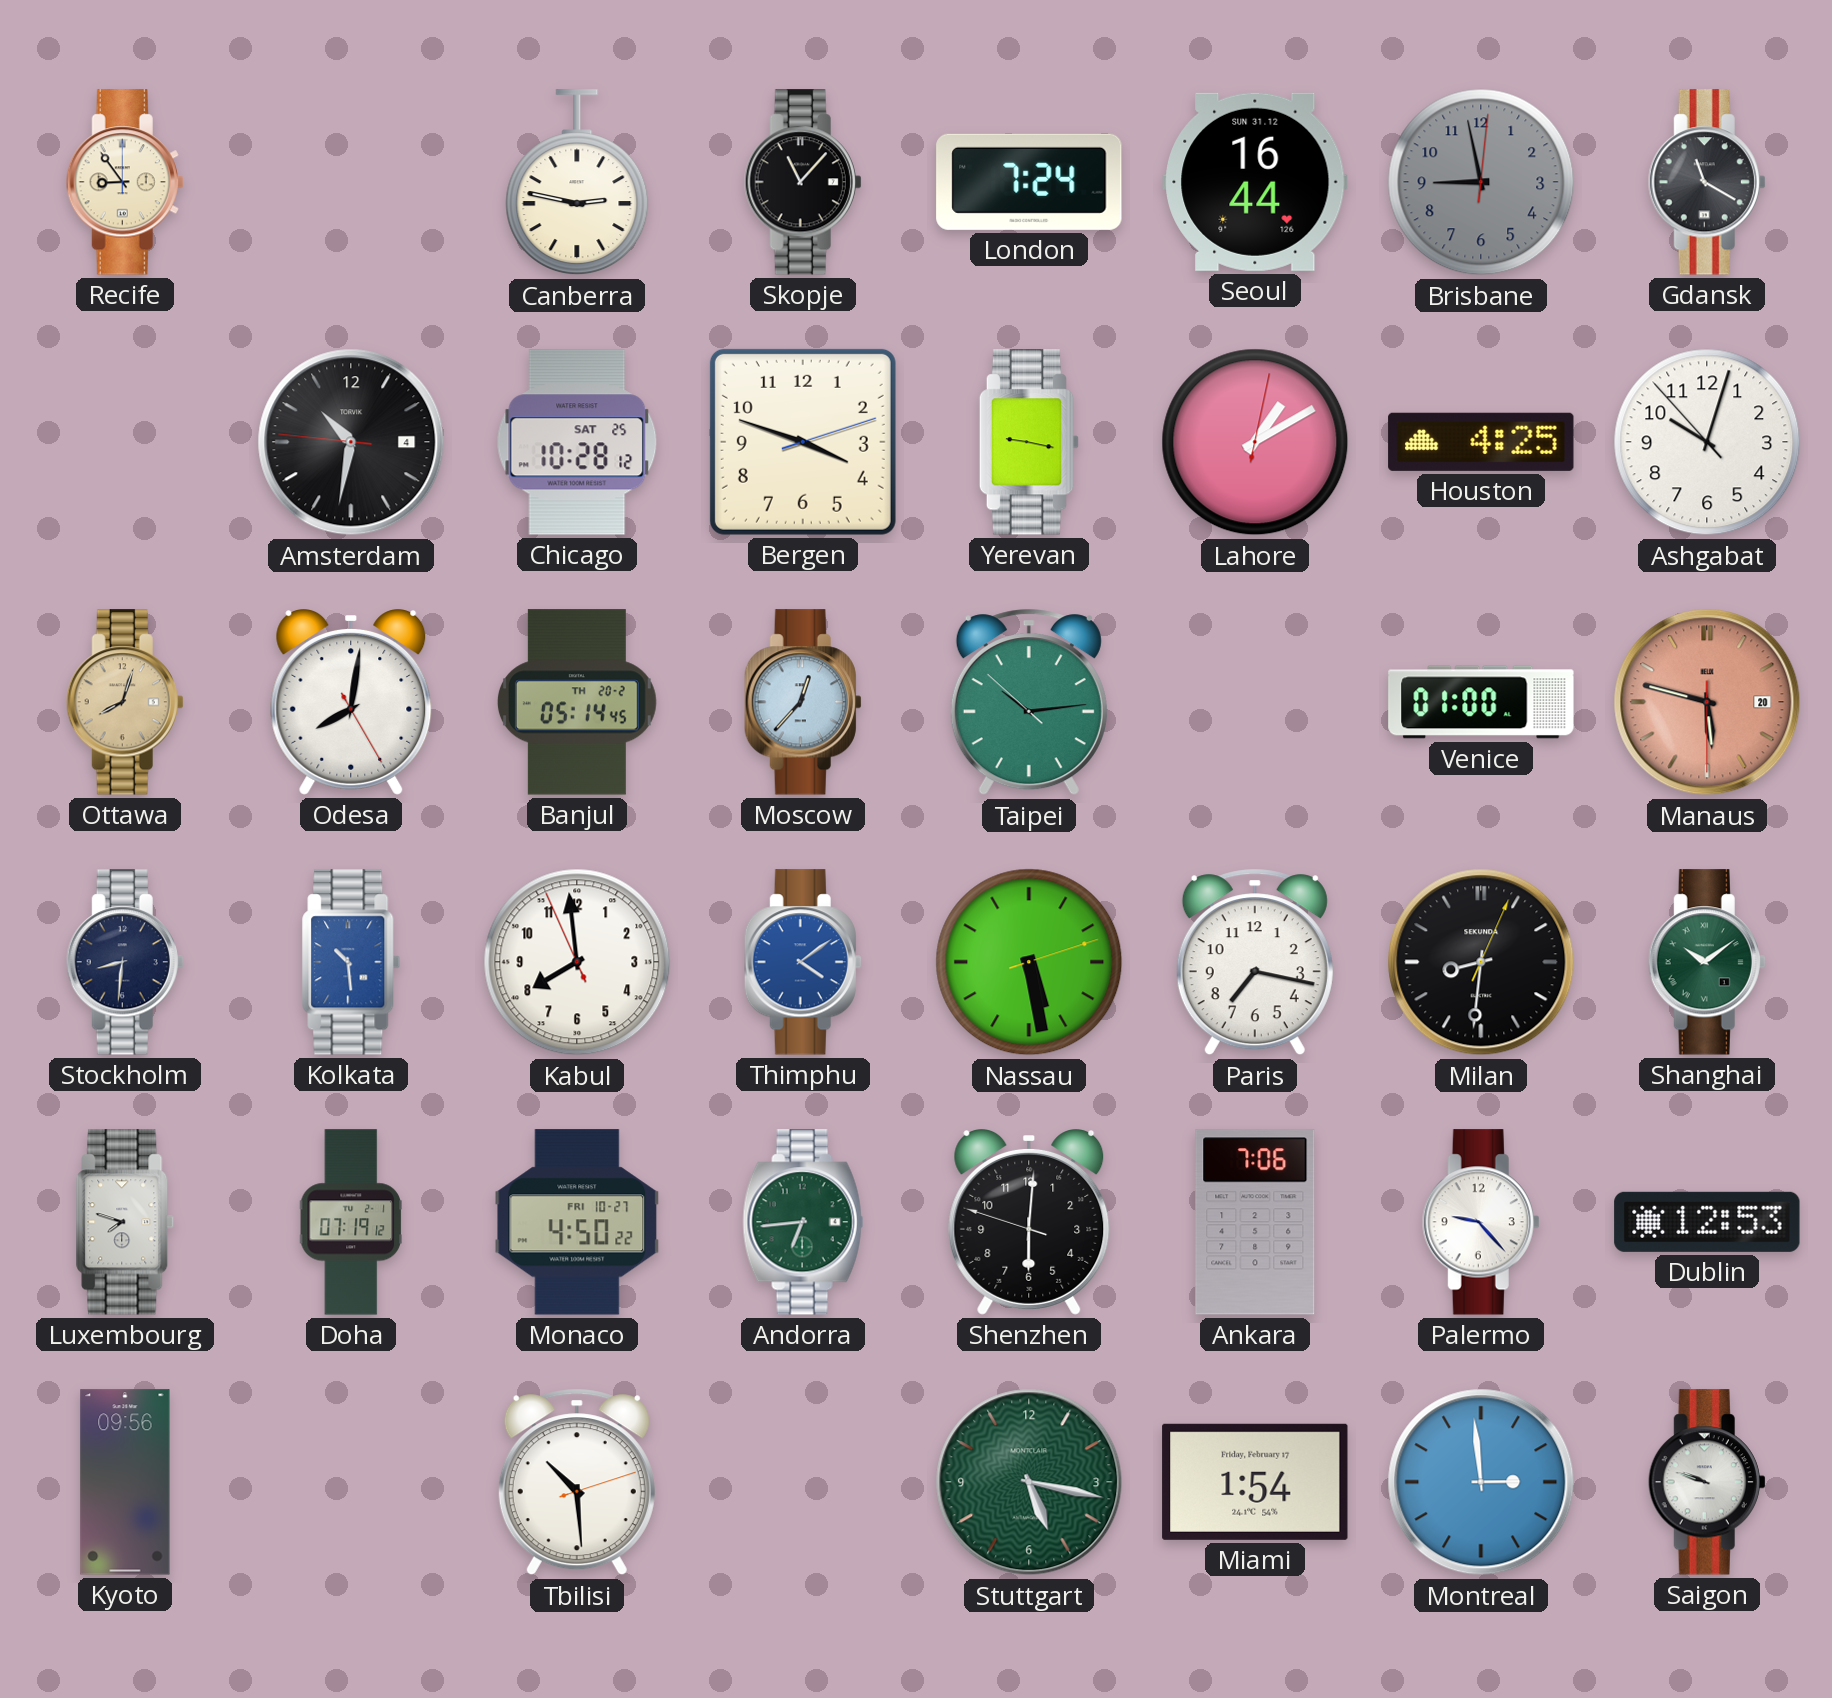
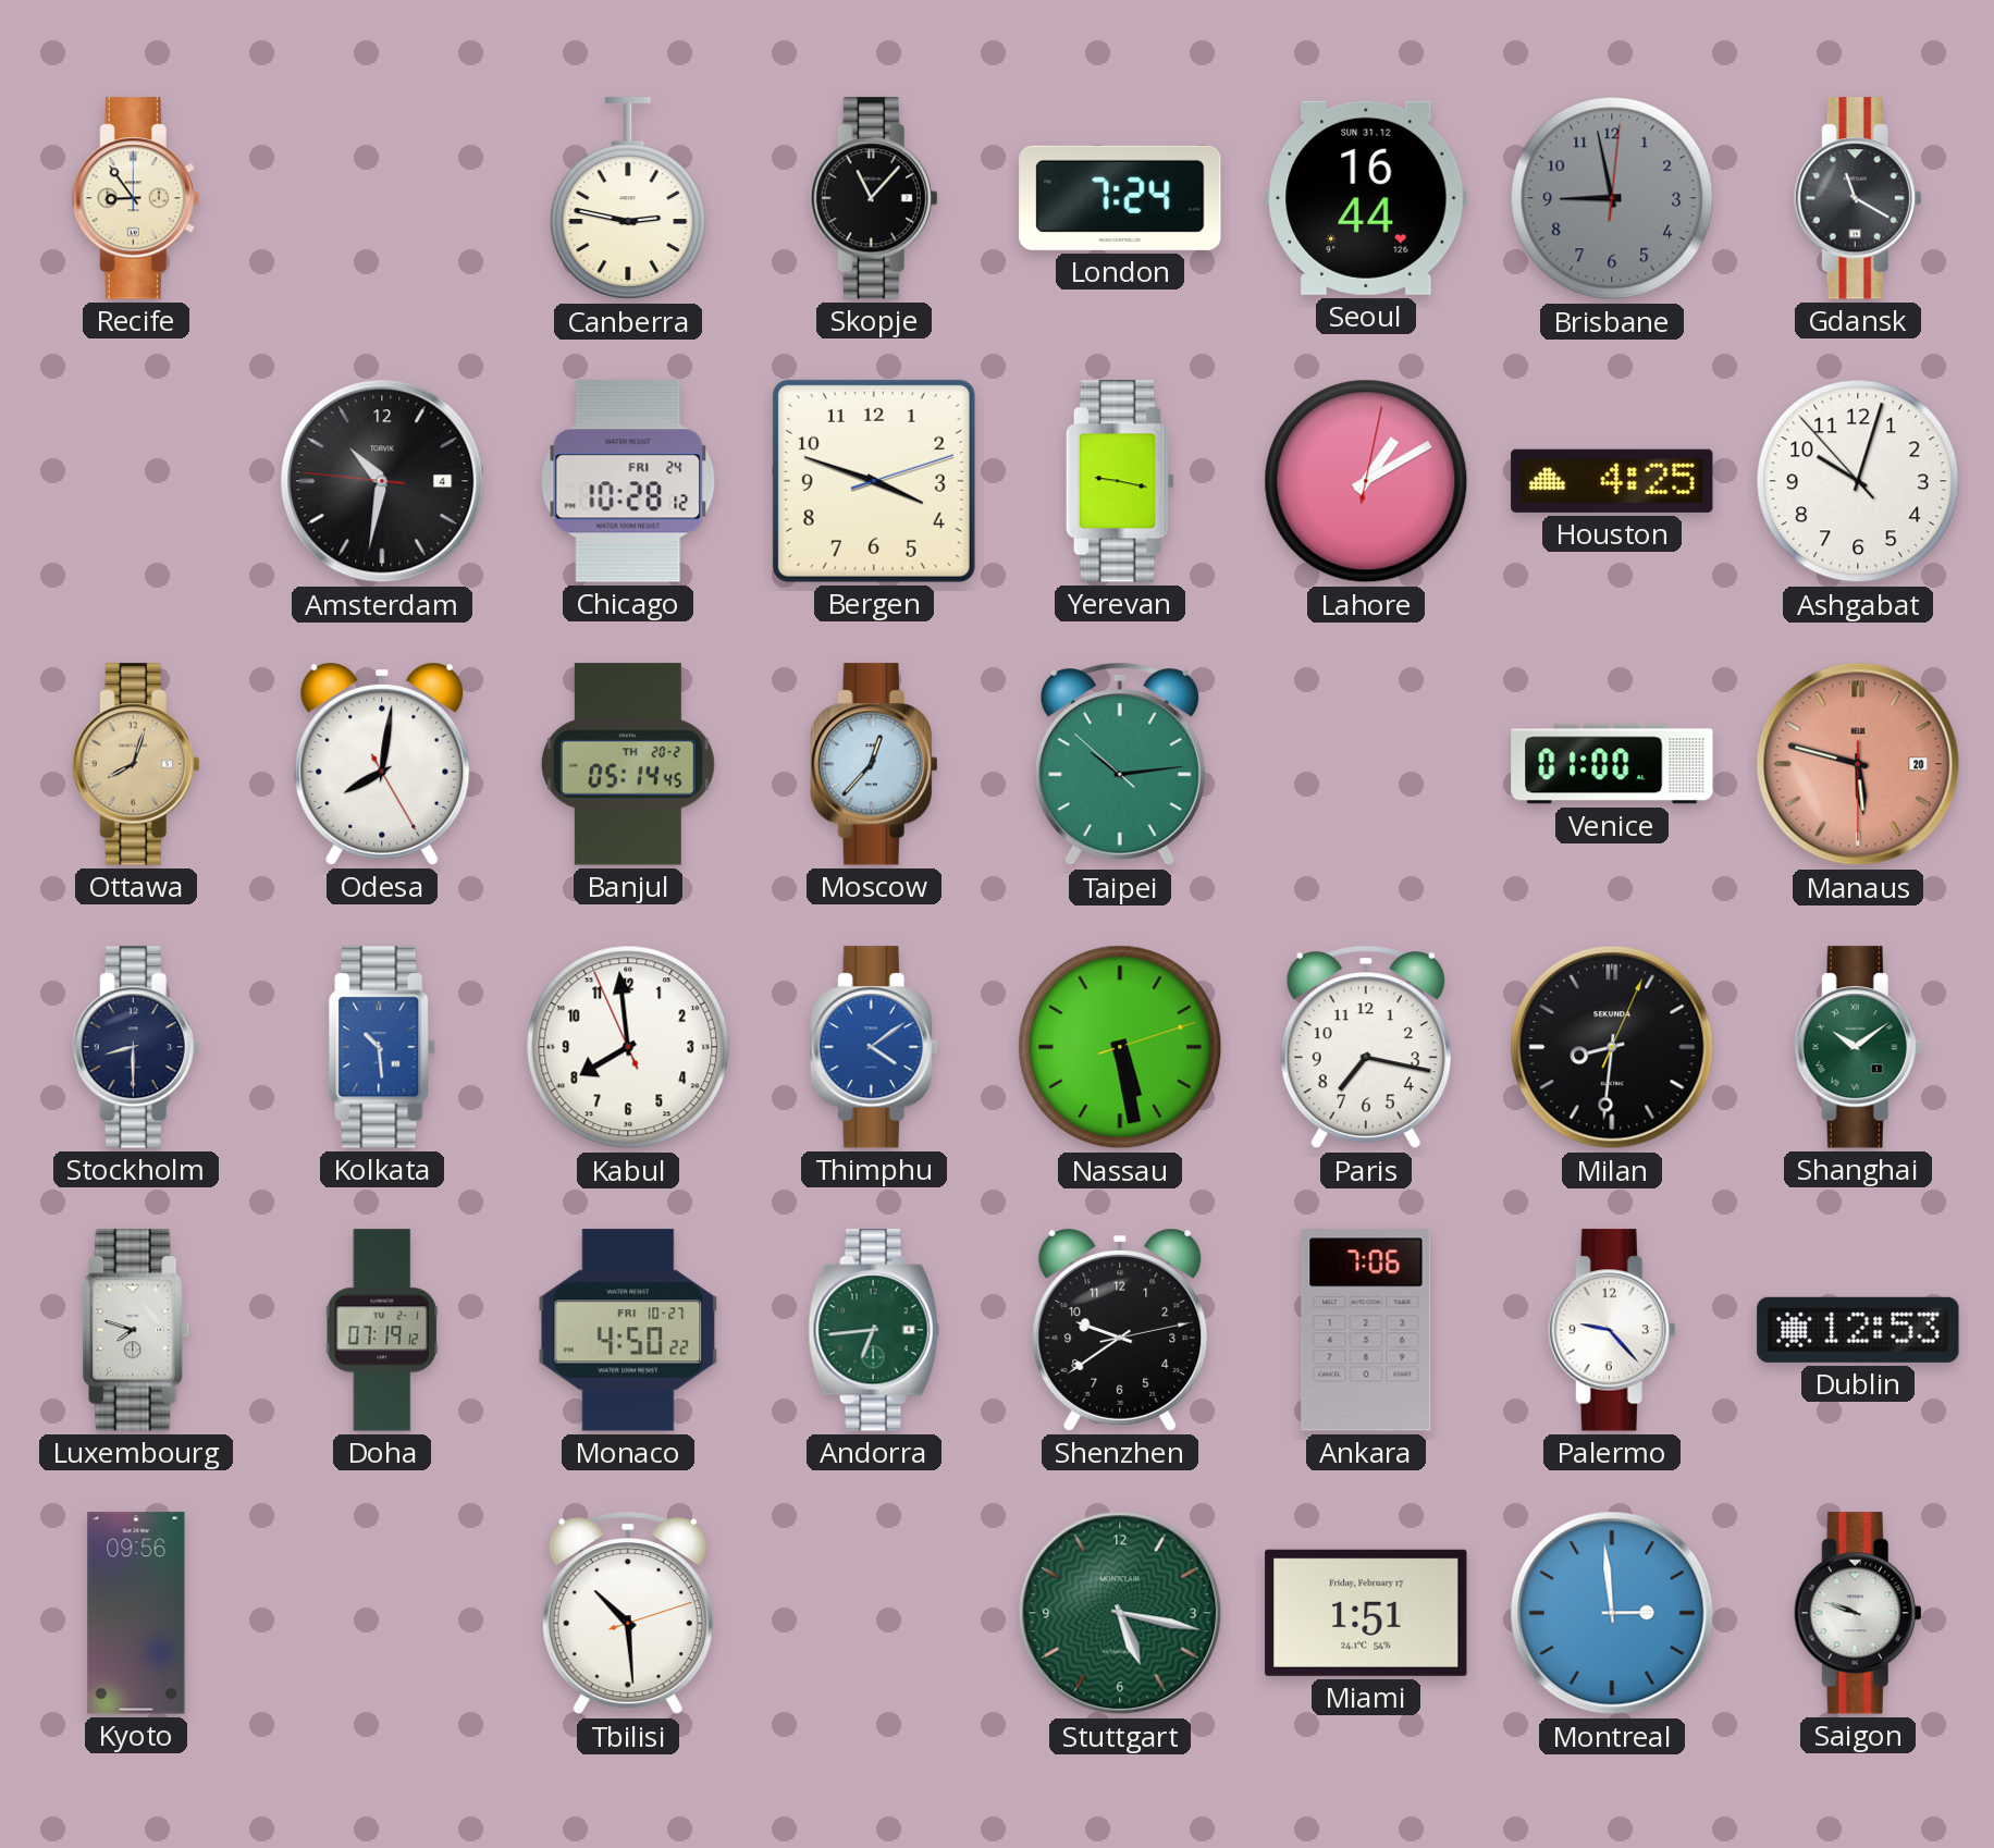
Chicago date: SAT 25 -> FRI 24
Stockholm: 8:31 -> 8:30
Shenzhen: 6:00 -> 9:39
Miami: 1:54 -> 1:51
